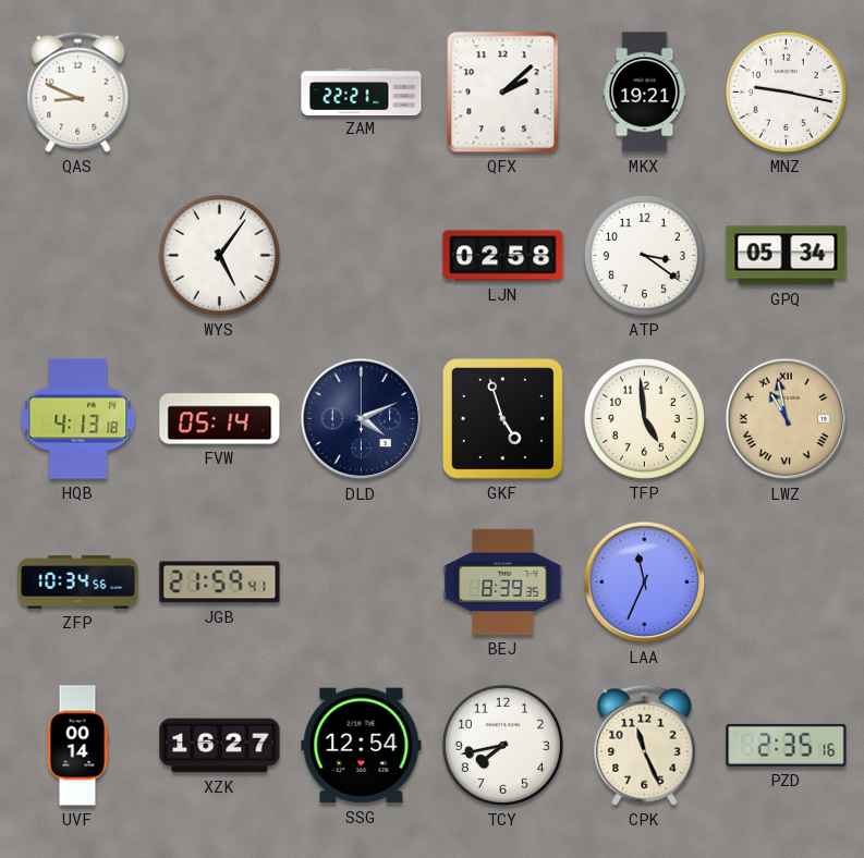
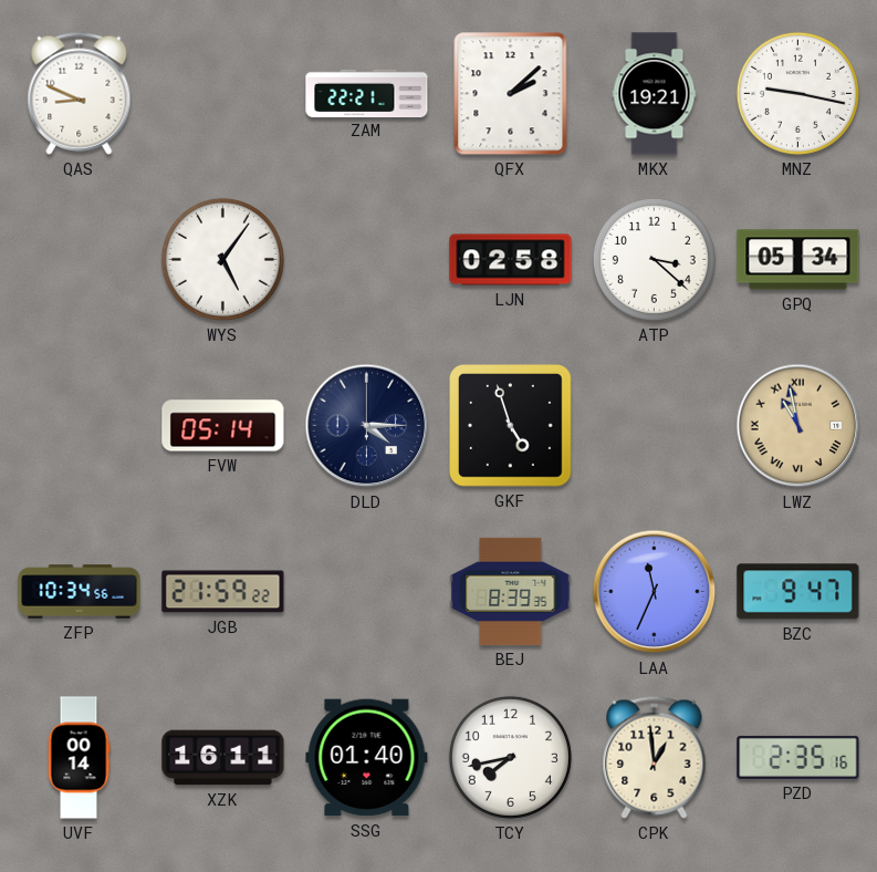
ATP: 3:21 -> 3:22
HQB: 4:13 -> none
DLD: 4:11 -> 4:15
TFP: 4:59 -> none
JGB: 21:59:41 -> 21:59:22
BZC: none -> 9:47
XZK: 16:27 -> 16:11
SSG: 12:54 -> 01:40
CPK: 11:26 -> 12:59
